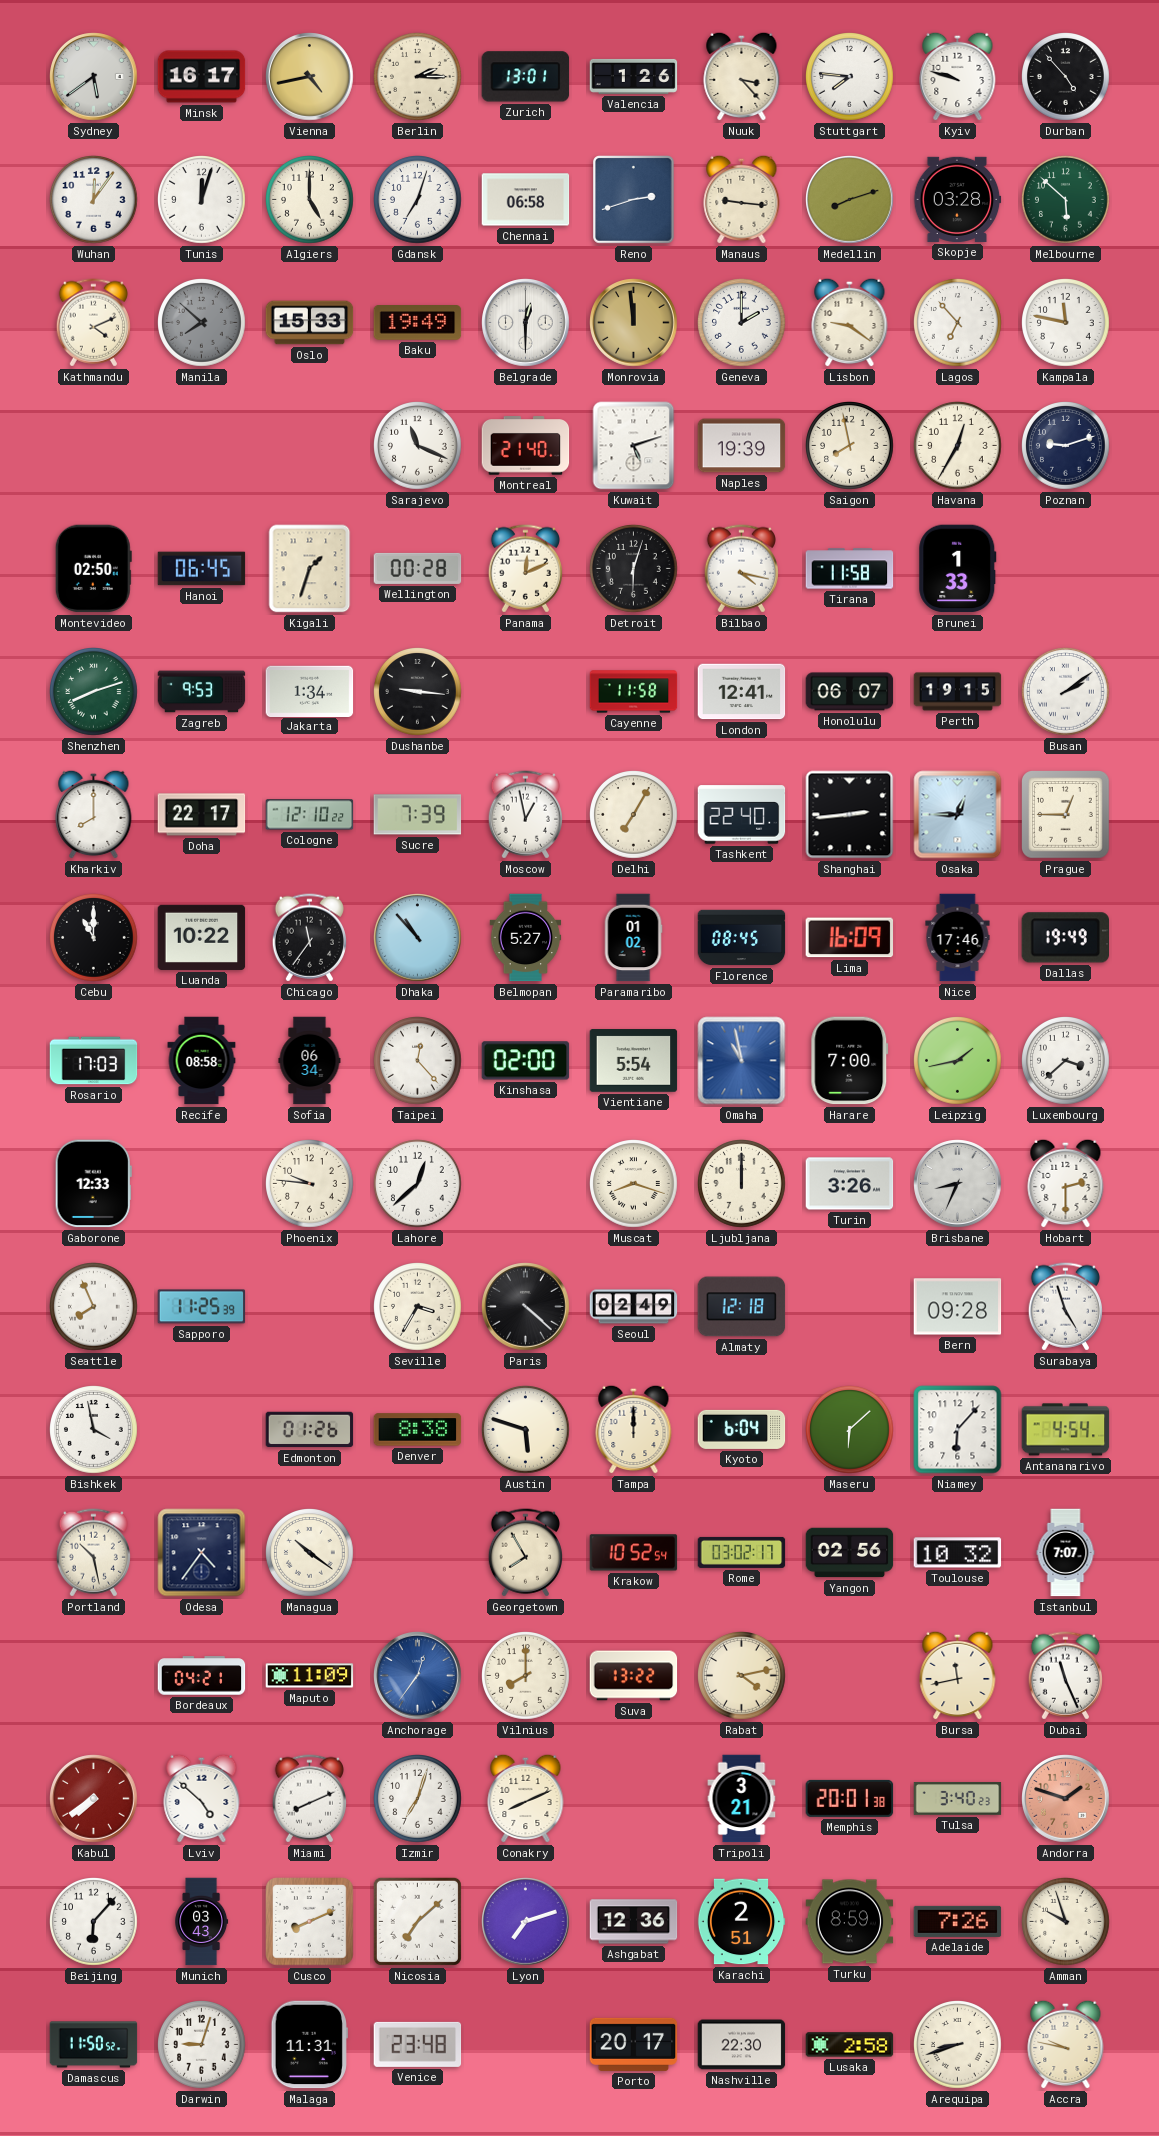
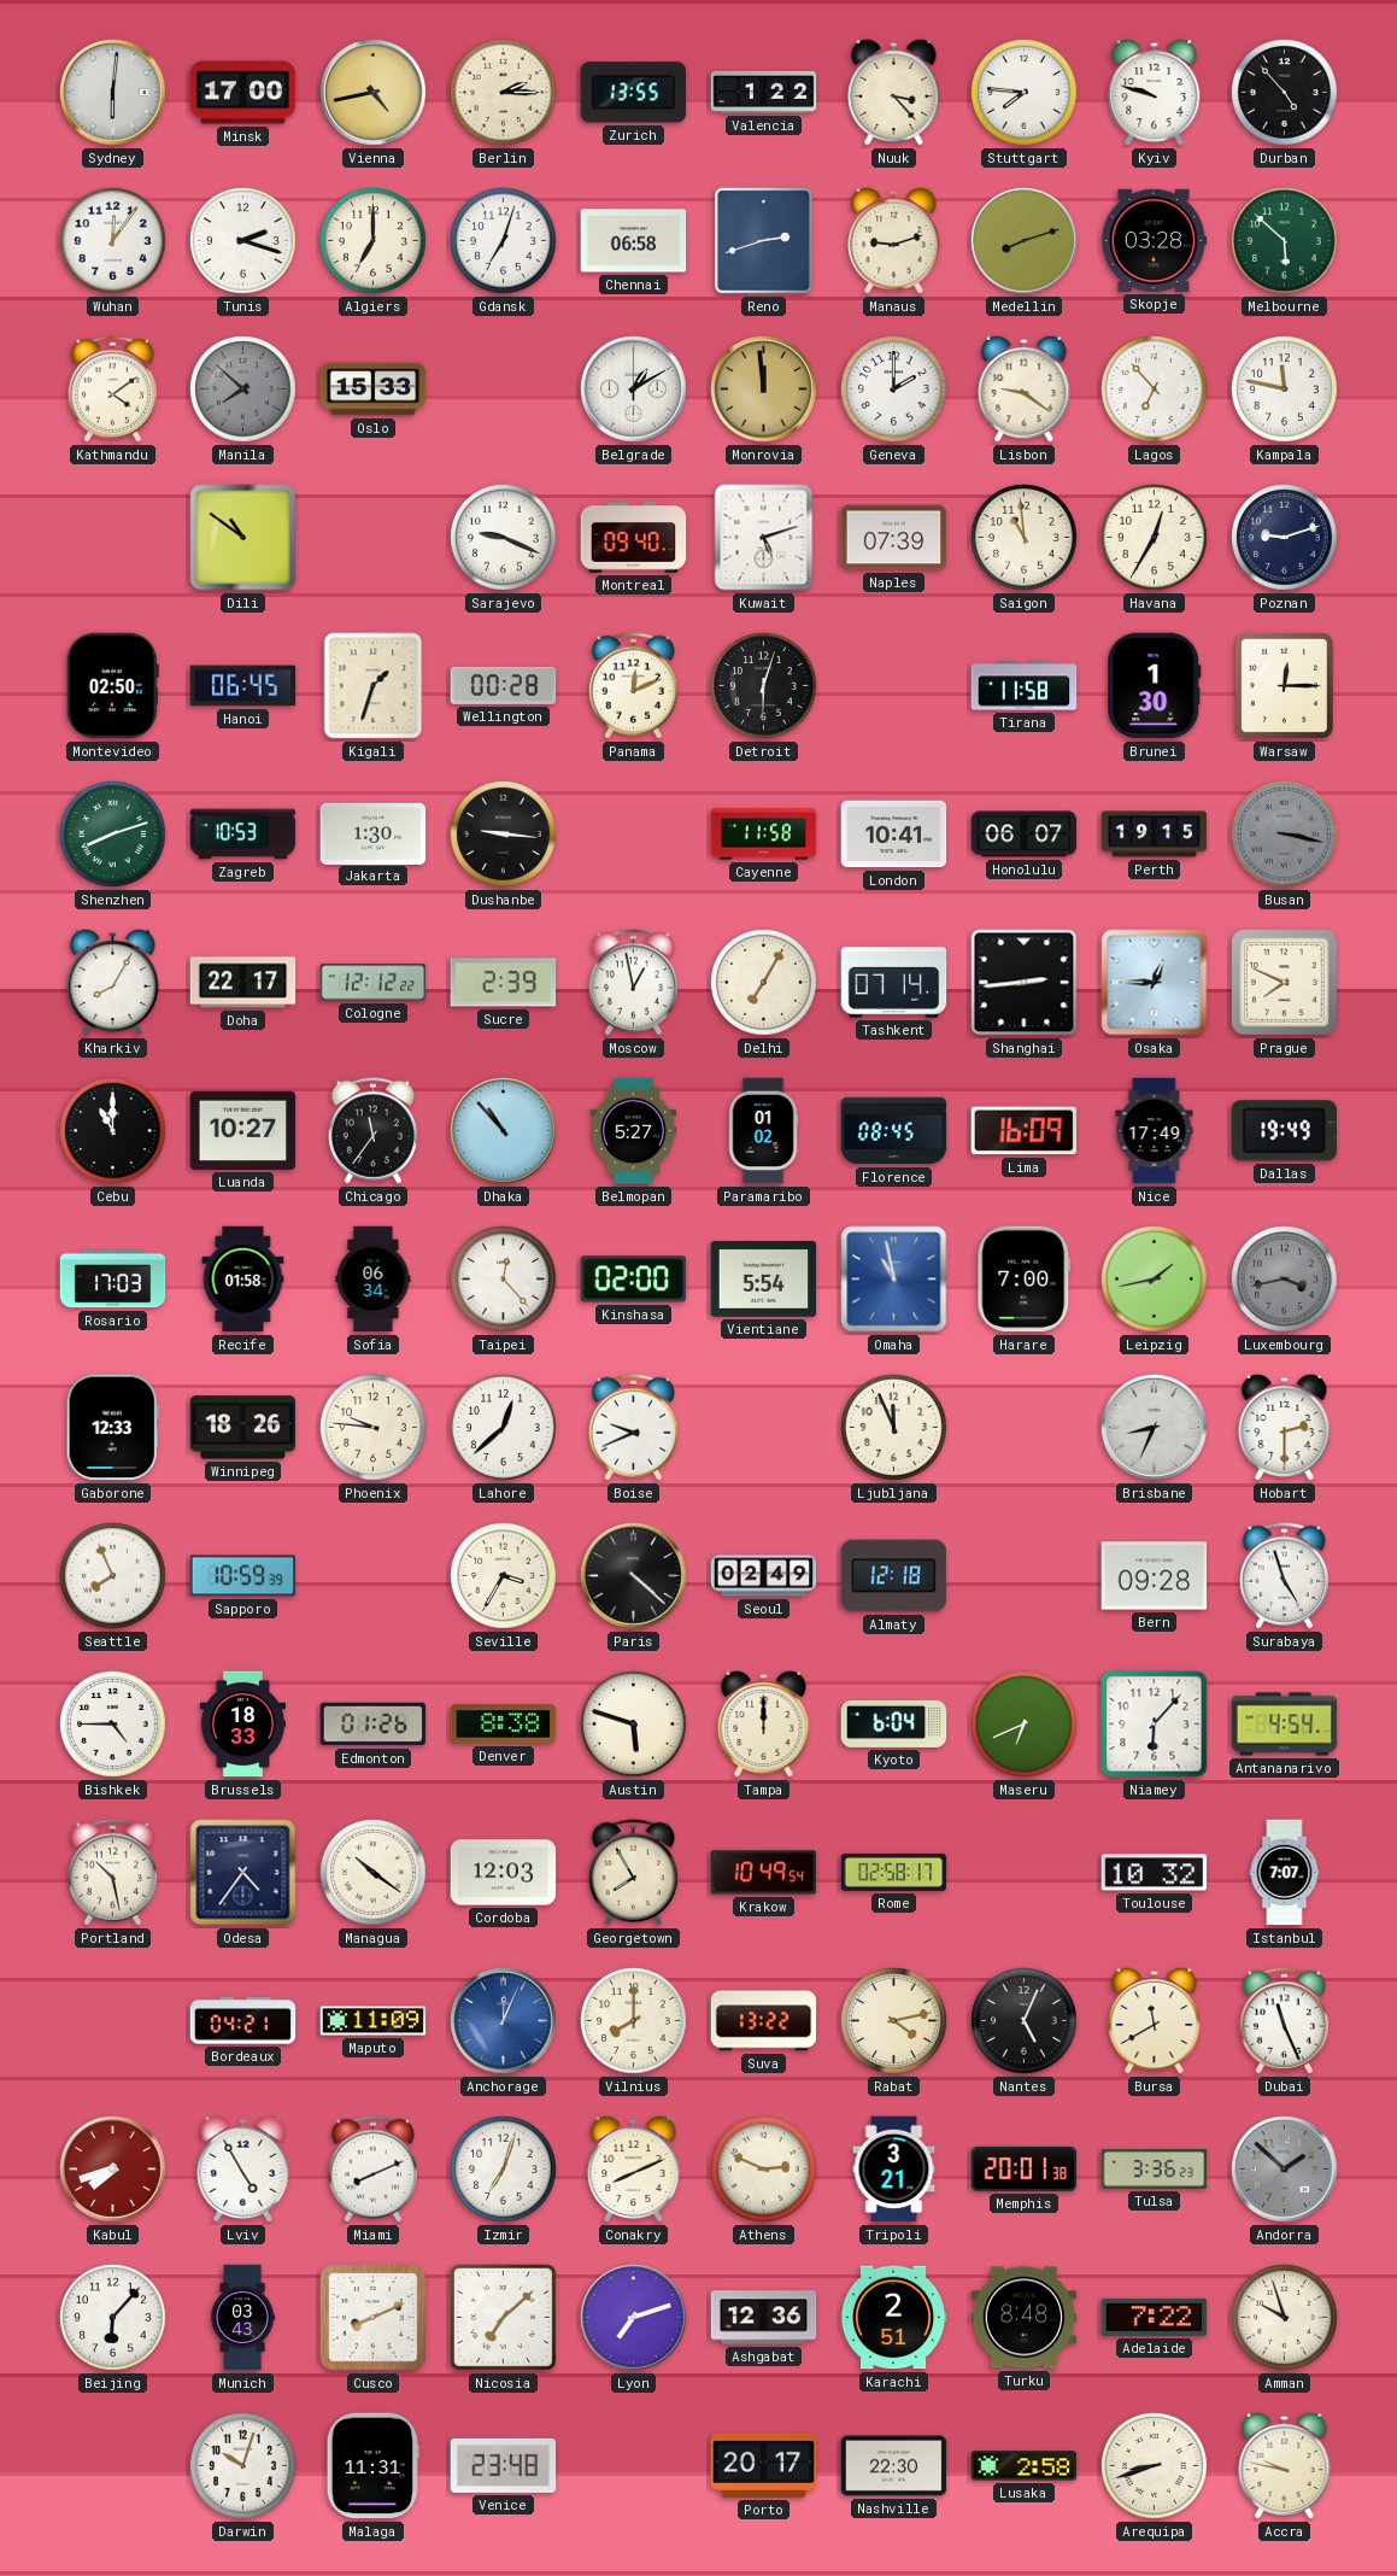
Sydney: 5:39 -> 6:01
Minsk: 16:17 -> 17:00
Zurich: 13:01 -> 13:55
Valencia: 1:26 -> 1:22
Tunis: 12:03 -> 2:18
Algiers: 5:00 -> 7:00
Manaus: 9:16 -> 9:12
Kathmandu: 4:11 -> 4:09
Baku: 19:49 -> none
Belgrade: 12:30 -> 1:10
Dili: none -> 10:51
Sarajevo: 11:19 -> 9:19
Montreal: 21:40 -> 09:40
Naples: 19:39 -> 07:39
Saigon: 7:58 -> 10:59
Bilbao: 4:17 -> none
Brunei: 1:33 -> 1:30
Warsaw: none -> 12:15
Zagreb: 9:53 -> 10:53
Jakarta: 1:34 -> 1:30
London: 12:41 -> 10:41
Busan: 2:09 -> 3:17
Busan dial: white -> grey
Kharkiv: 8:00 -> 8:05
Cologne: 12:10 -> 12:12
Sucre: 7:39 -> 2:39
Tashkent: 22:40 -> 07:14
Prague: 12:45 -> 7:49
Luanda: 10:22 -> 10:27
Nice: 17:46 -> 17:49
Recife: 08:58 -> 01:58
Luxembourg: 3:38 -> 3:43
Luxembourg dial: white -> grey
Winnipeg: none -> 18:26
Boise: none -> 9:41
Muscat: 8:18 -> none
Ljubljana: 12:00 -> 11:56
Turin: 3:26 -> none
Sapporo: 11:25 -> 10:59
Bishkek: 3:58 -> 4:45
Brussels: none -> 18:33
Maseru: 6:08 -> 6:41
Cordoba: none -> 12:03
Krakow: 10:52 -> 10:49
Rome: 03:02 -> 02:58
Yangon: 02:56 -> none
Anchorage: 12:36 -> 12:04
Nantes: none -> 5:04
Bursa: 11:43 -> 11:40
Kabul: 7:39 -> 7:42
Lviv: 4:52 -> 4:55
Athens: none -> 2:49
Tulsa: 3:40 -> 3:36
Andorra: 1:48 -> 1:52
Andorra dial: salmon -> grey
Turku: 8:59 -> 8:48
Adelaide: 7:26 -> 7:22
Damascus: 11:50 -> none
Darwin: 9:03 -> 10:03
